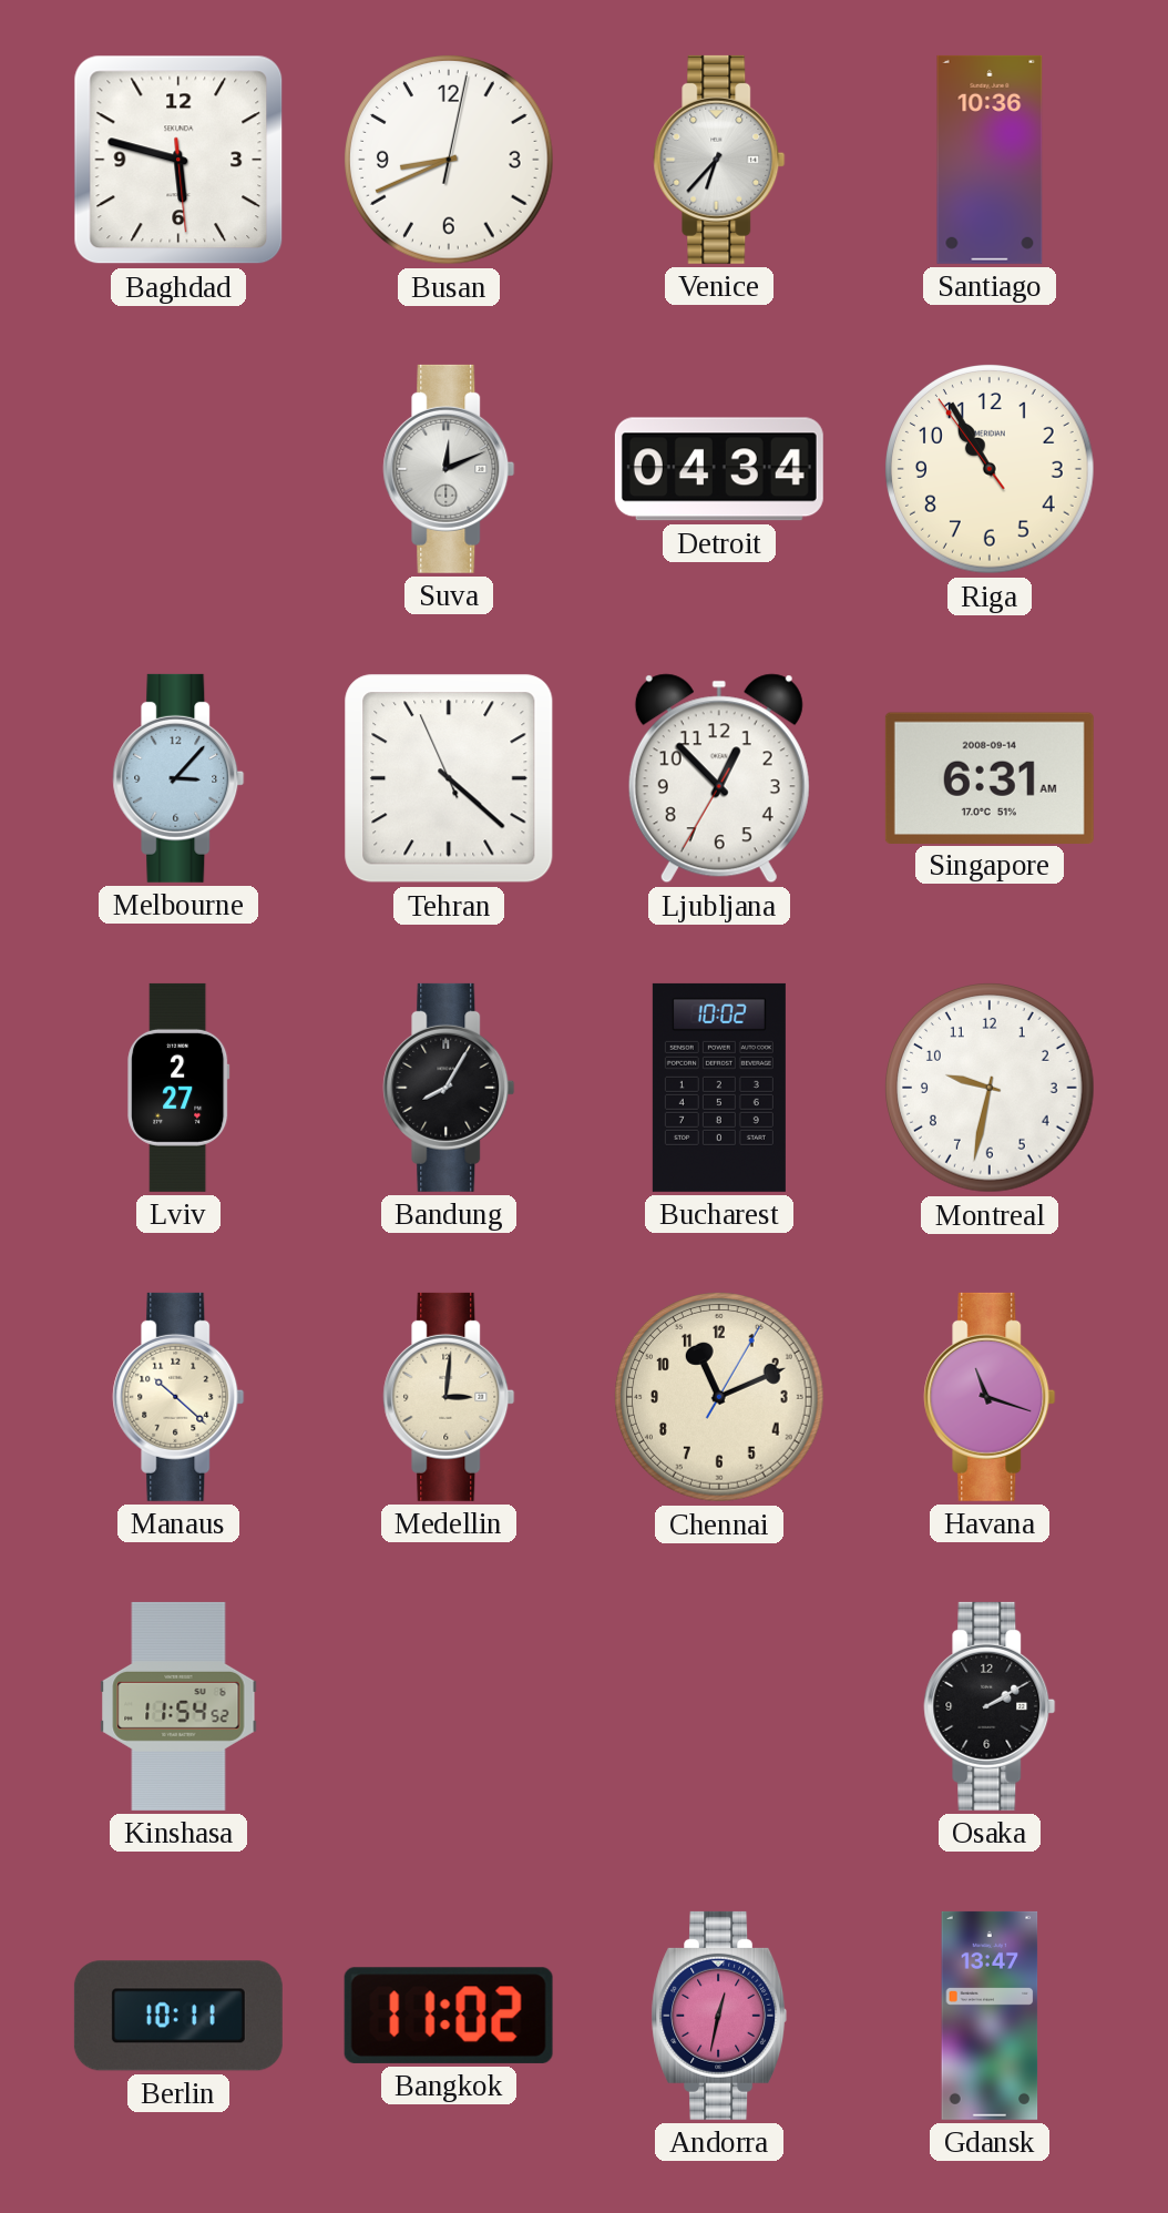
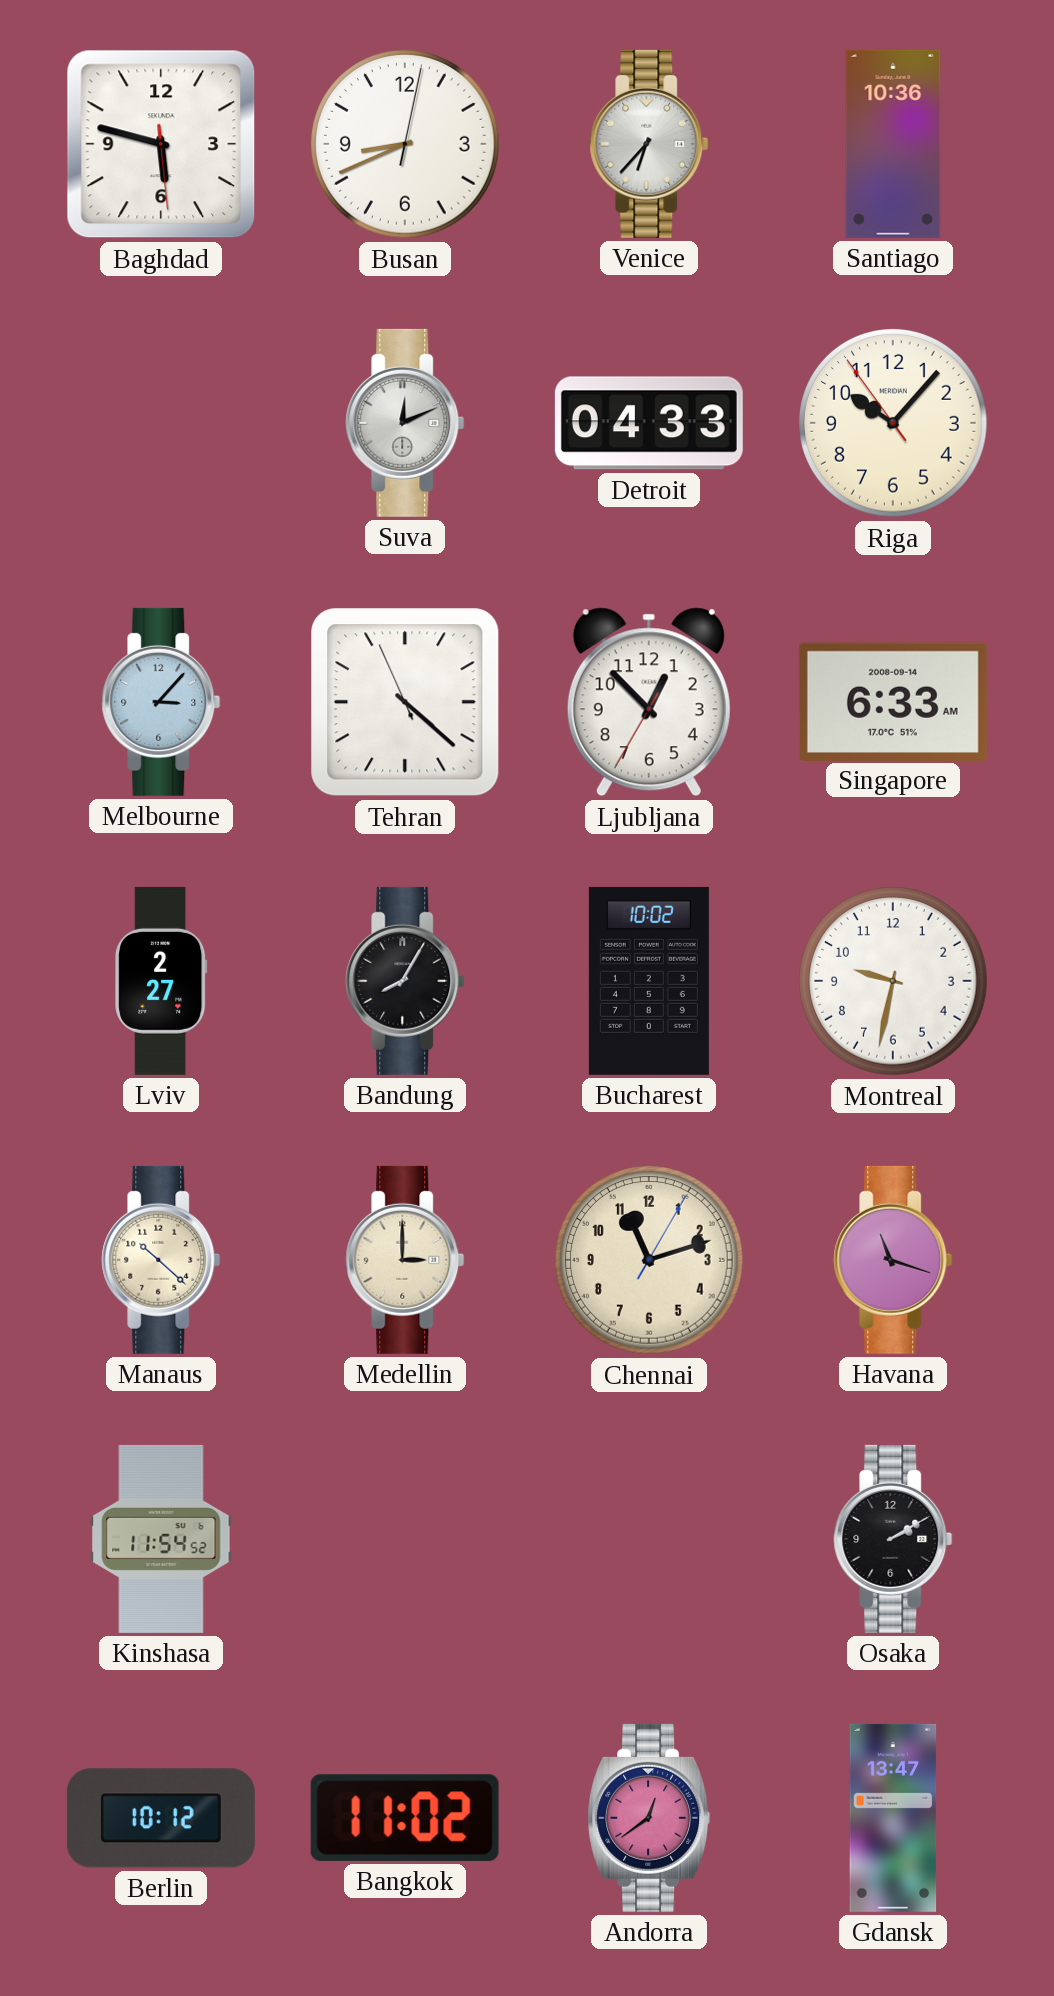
Detroit: 04:34 -> 04:33
Riga: 10:54 -> 10:06
Singapore: 6:31 -> 6:33
Medellin: 3:01 -> 3:00
Chennai: 11:11 -> 11:12
Berlin: 10:11 -> 10:12
Andorra: 12:32 -> 12:39
